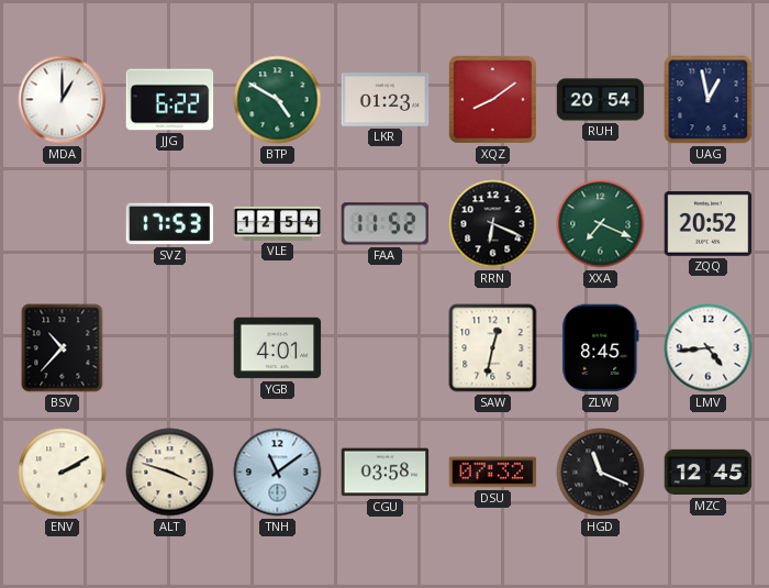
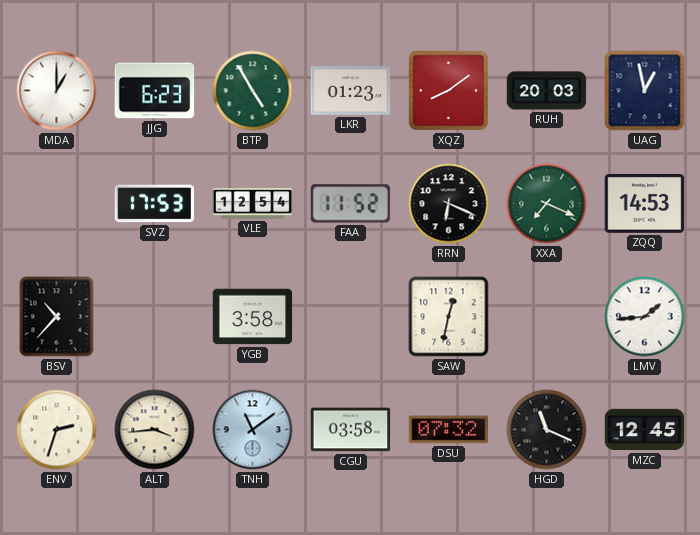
JJG: 6:22 -> 6:23
BTP: 4:50 -> 4:55
RUH: 20:54 -> 20:03
ZQQ: 20:52 -> 14:53
YGB: 4:01 -> 3:58
ZLW: 8:45 -> none
LMV: 4:44 -> 1:44
ENV: 2:10 -> 2:33
ALT: 3:48 -> 3:44
